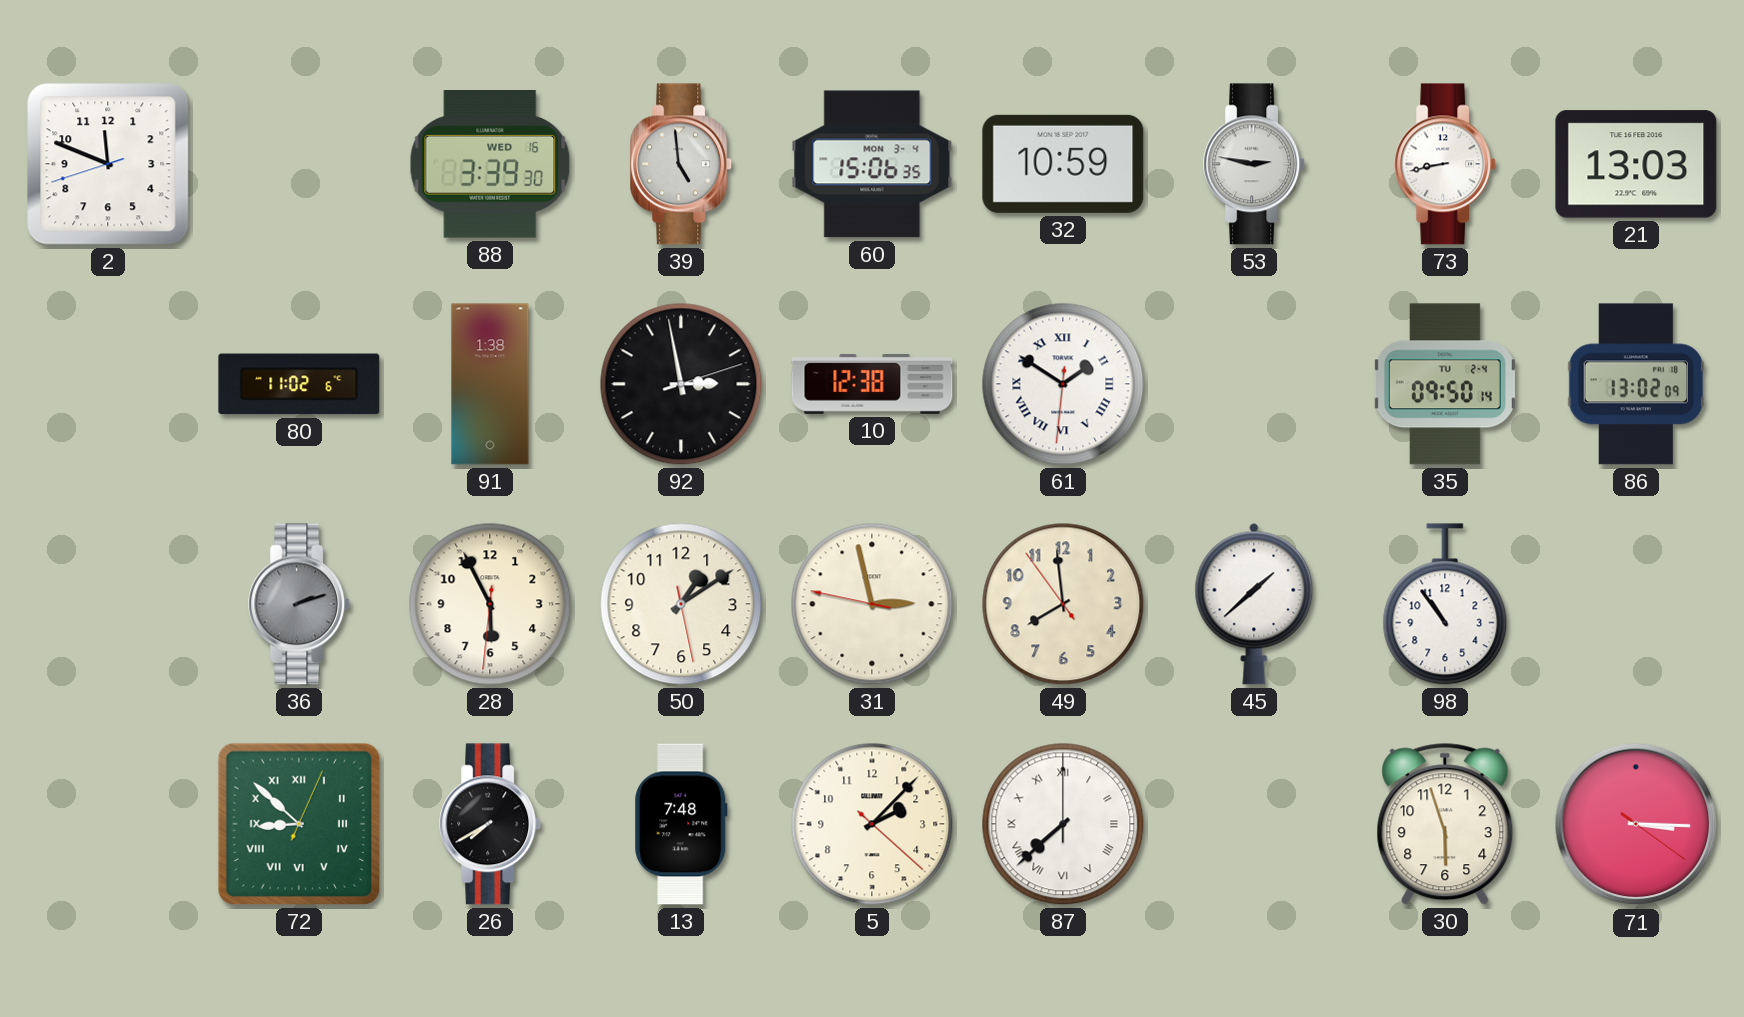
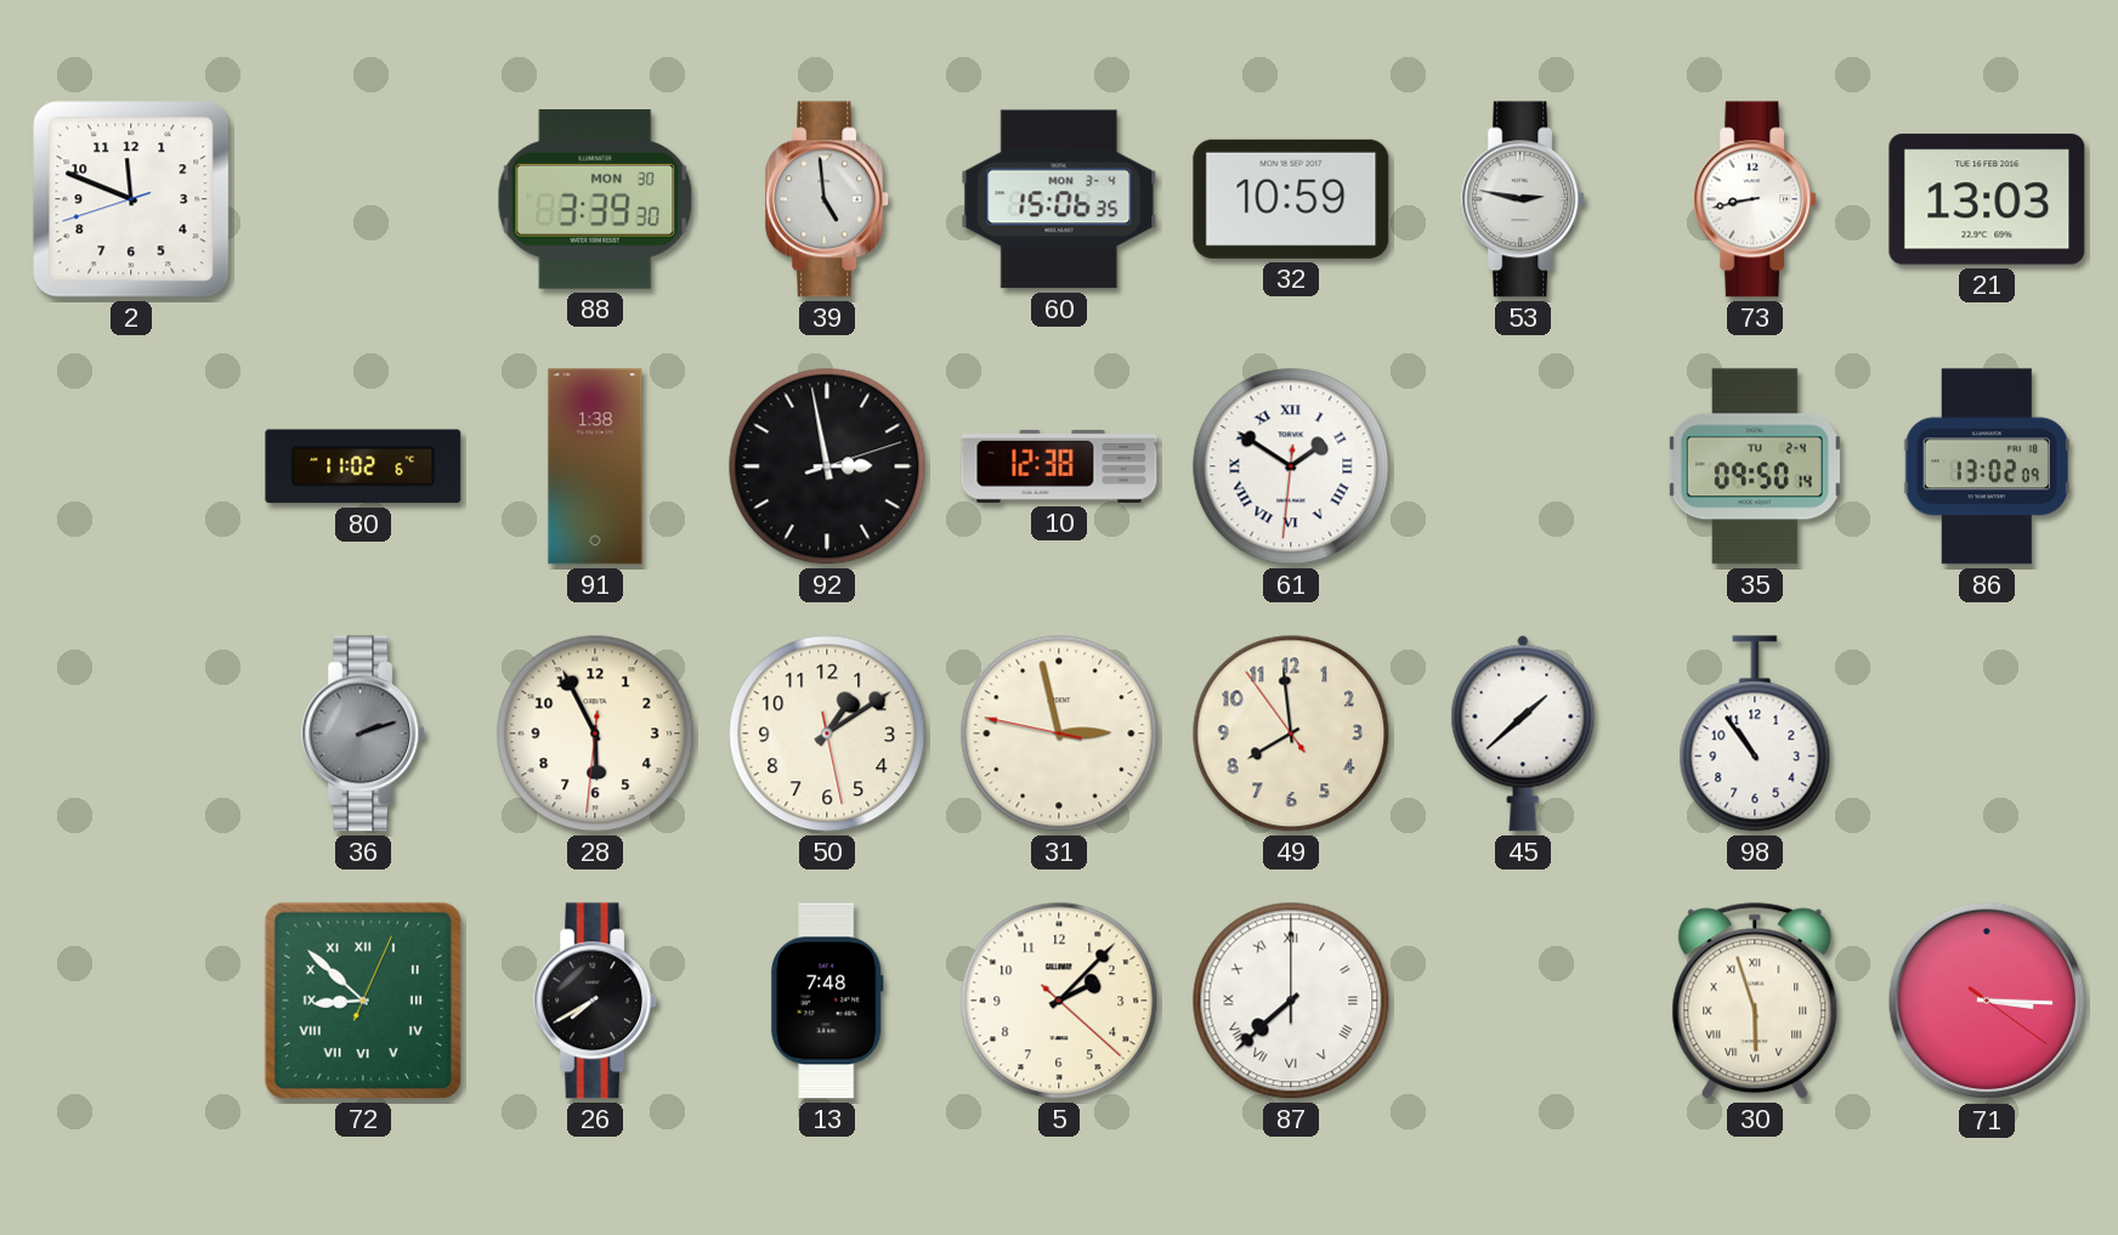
88 date: WED 16 -> MON 30
30 numerals: Arabic -> Roman
